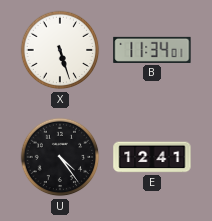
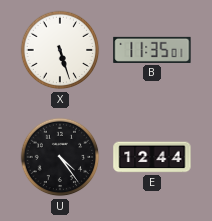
B: 11:34 -> 11:35
E: 12:41 -> 12:44
